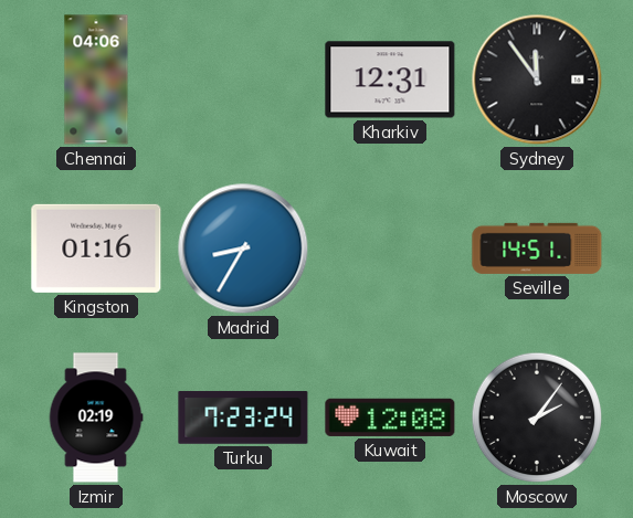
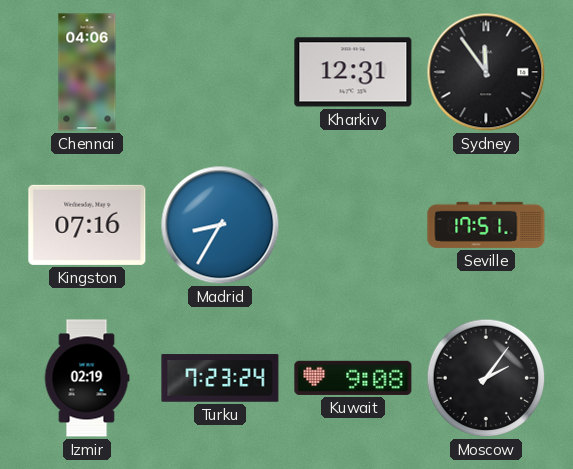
Kingston: 01:16 -> 07:16
Seville: 14:51 -> 17:51
Kuwait: 12:08 -> 9:08
